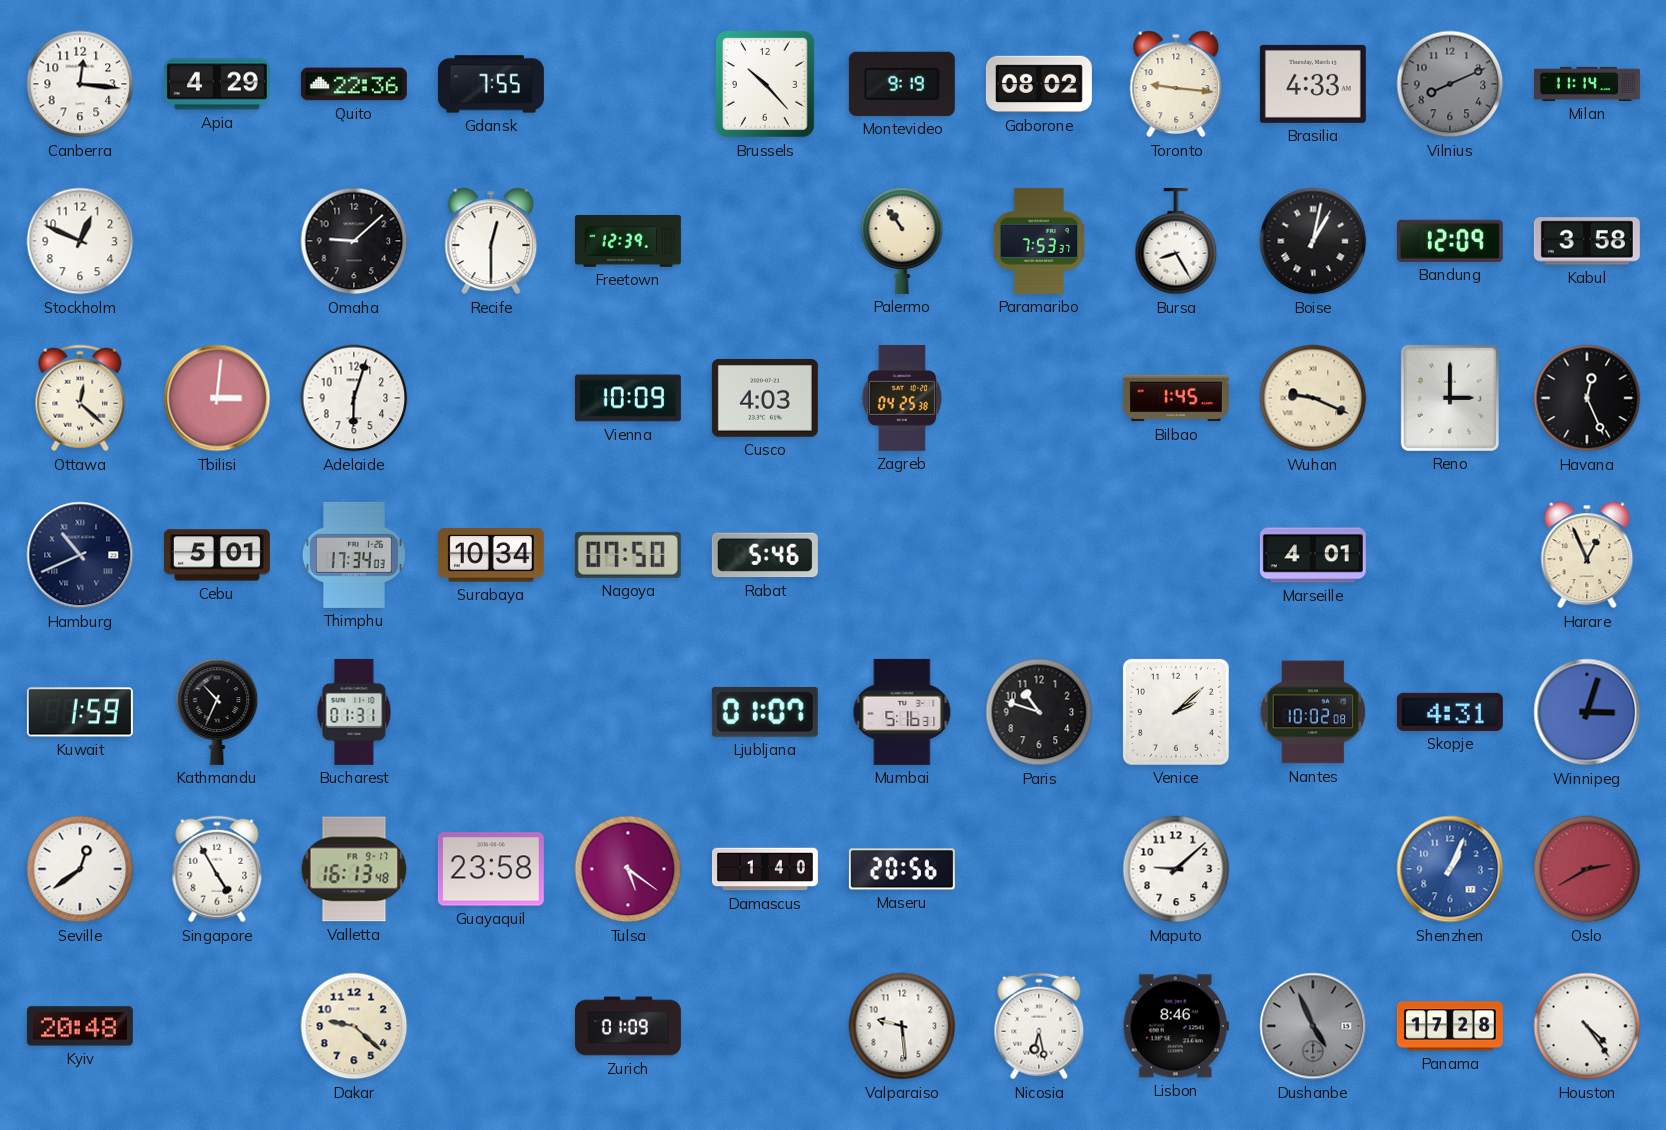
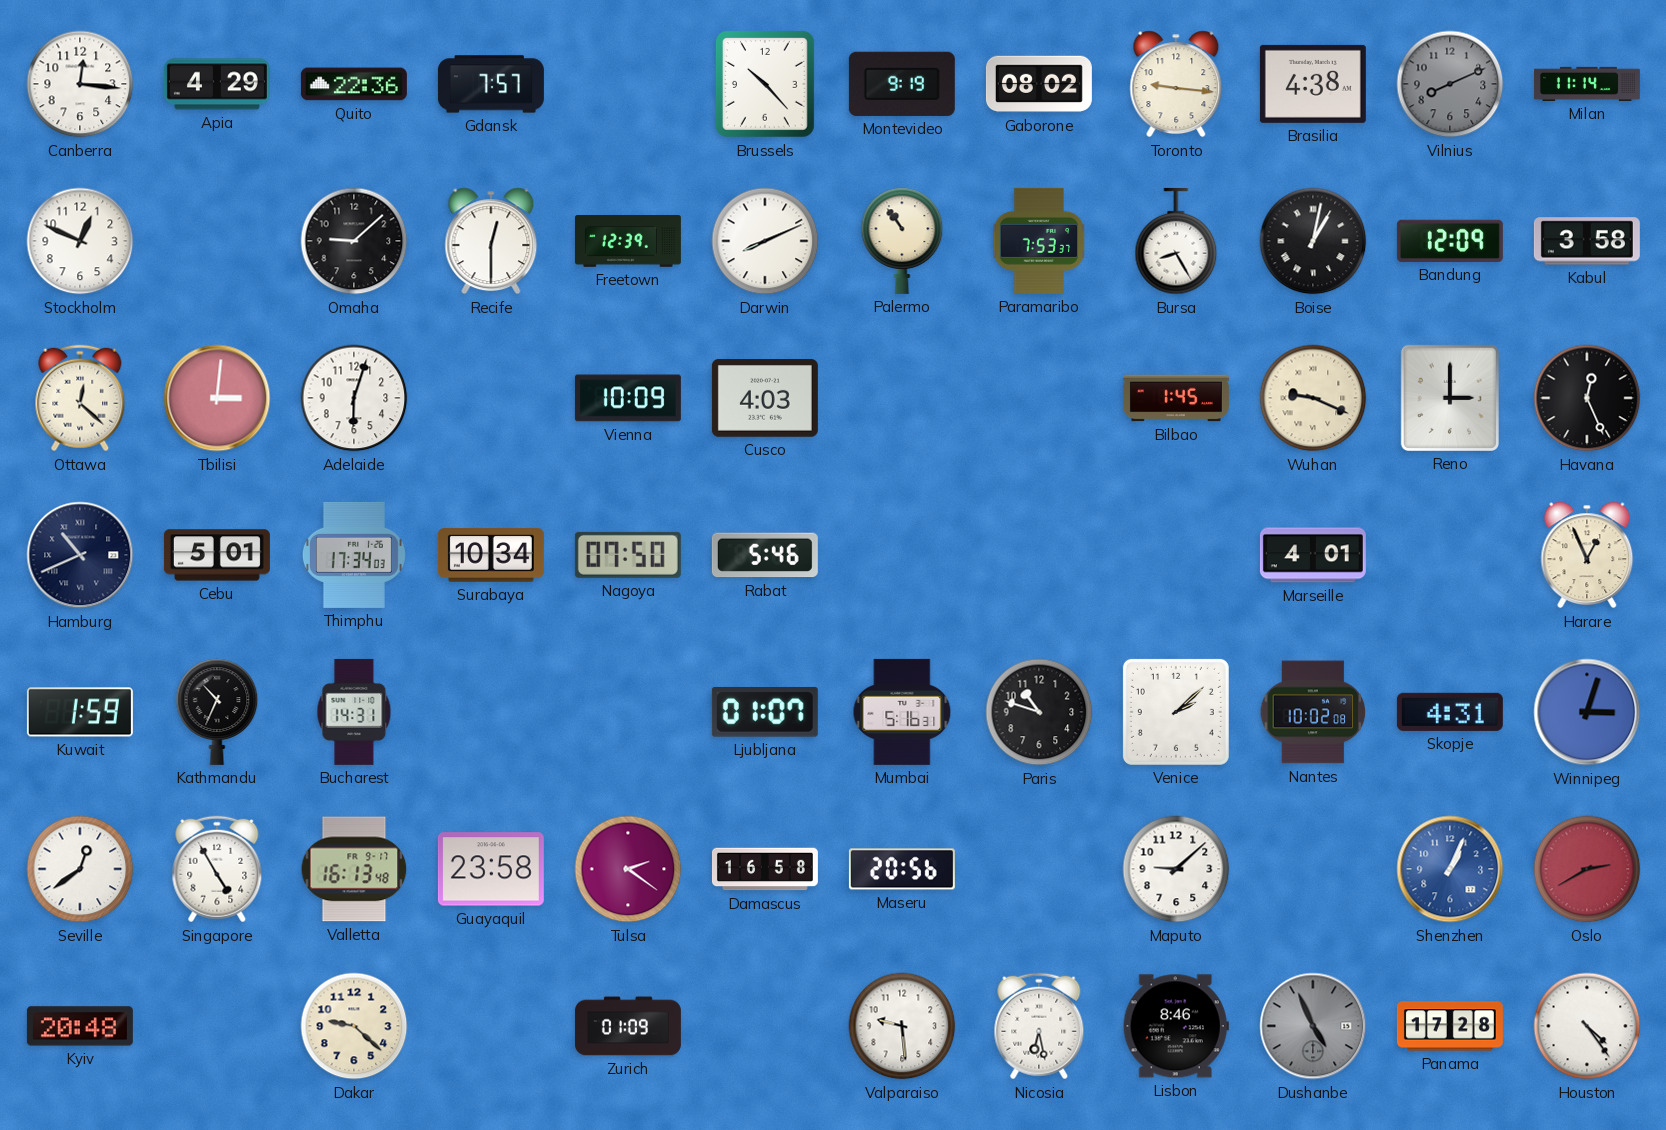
Gdansk: 7:55 -> 7:57
Brasilia: 4:33 -> 4:38
Darwin: none -> 8:11
Zagreb: 04:25 -> none
Bucharest: 01:31 -> 14:31
Tulsa: 5:21 -> 2:21
Damascus: 1:40 -> 16:58
